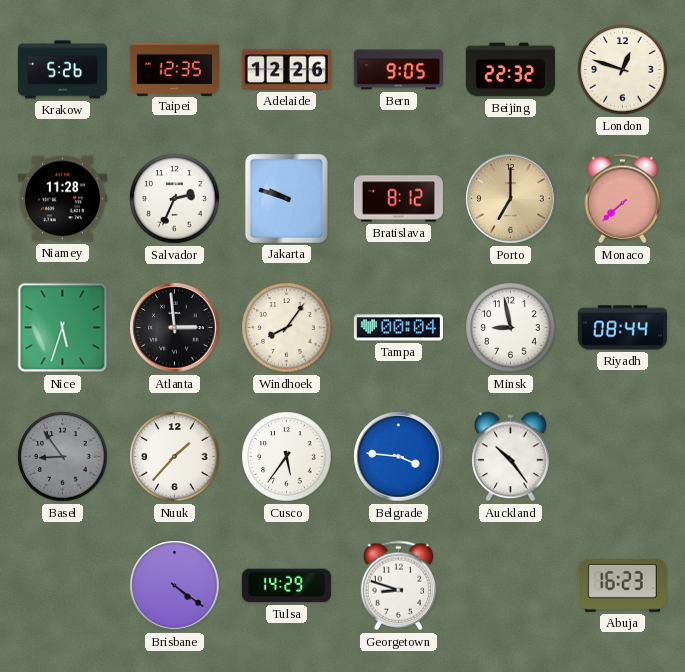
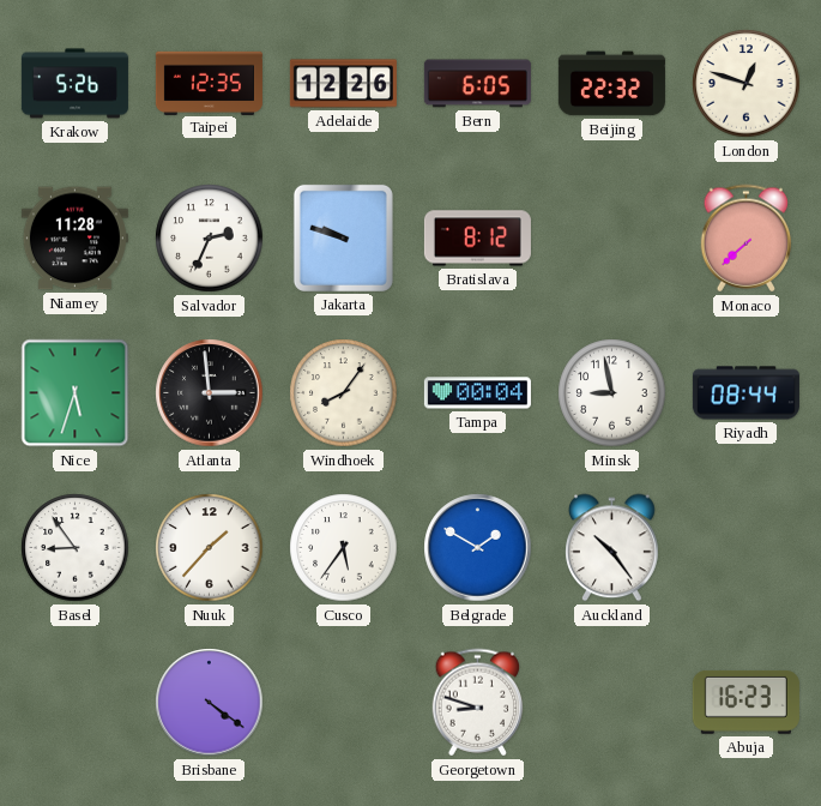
Bern: 9:05 -> 6:05
Porto: 7:00 -> none
Basel dial: grey -> white
Belgrade: 3:46 -> 1:50
Tulsa: 14:29 -> none
